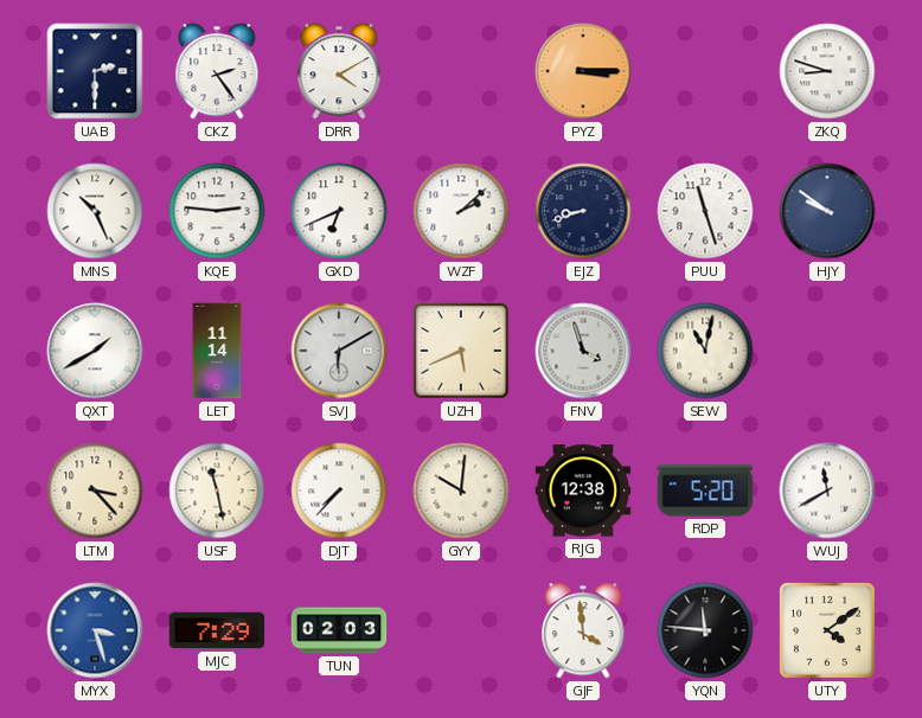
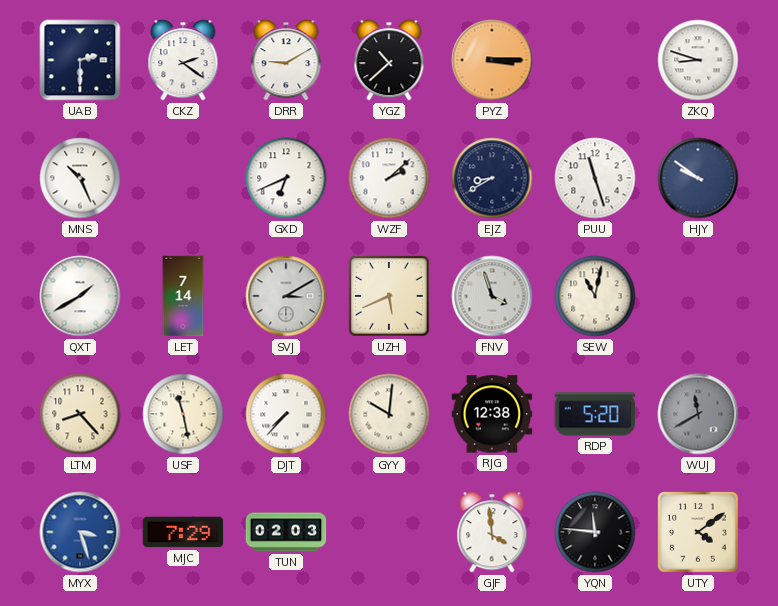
CKZ: 2:24 -> 2:21
DRR: 4:10 -> 9:10
YGZ: none -> 10:38
KQE: 2:46 -> none
EJZ: 8:42 -> 8:40
LET: 11:14 -> 7:14
SVJ: 6:10 -> 3:10
LTM: 3:23 -> 8:23
WUJ dial: white -> grey
